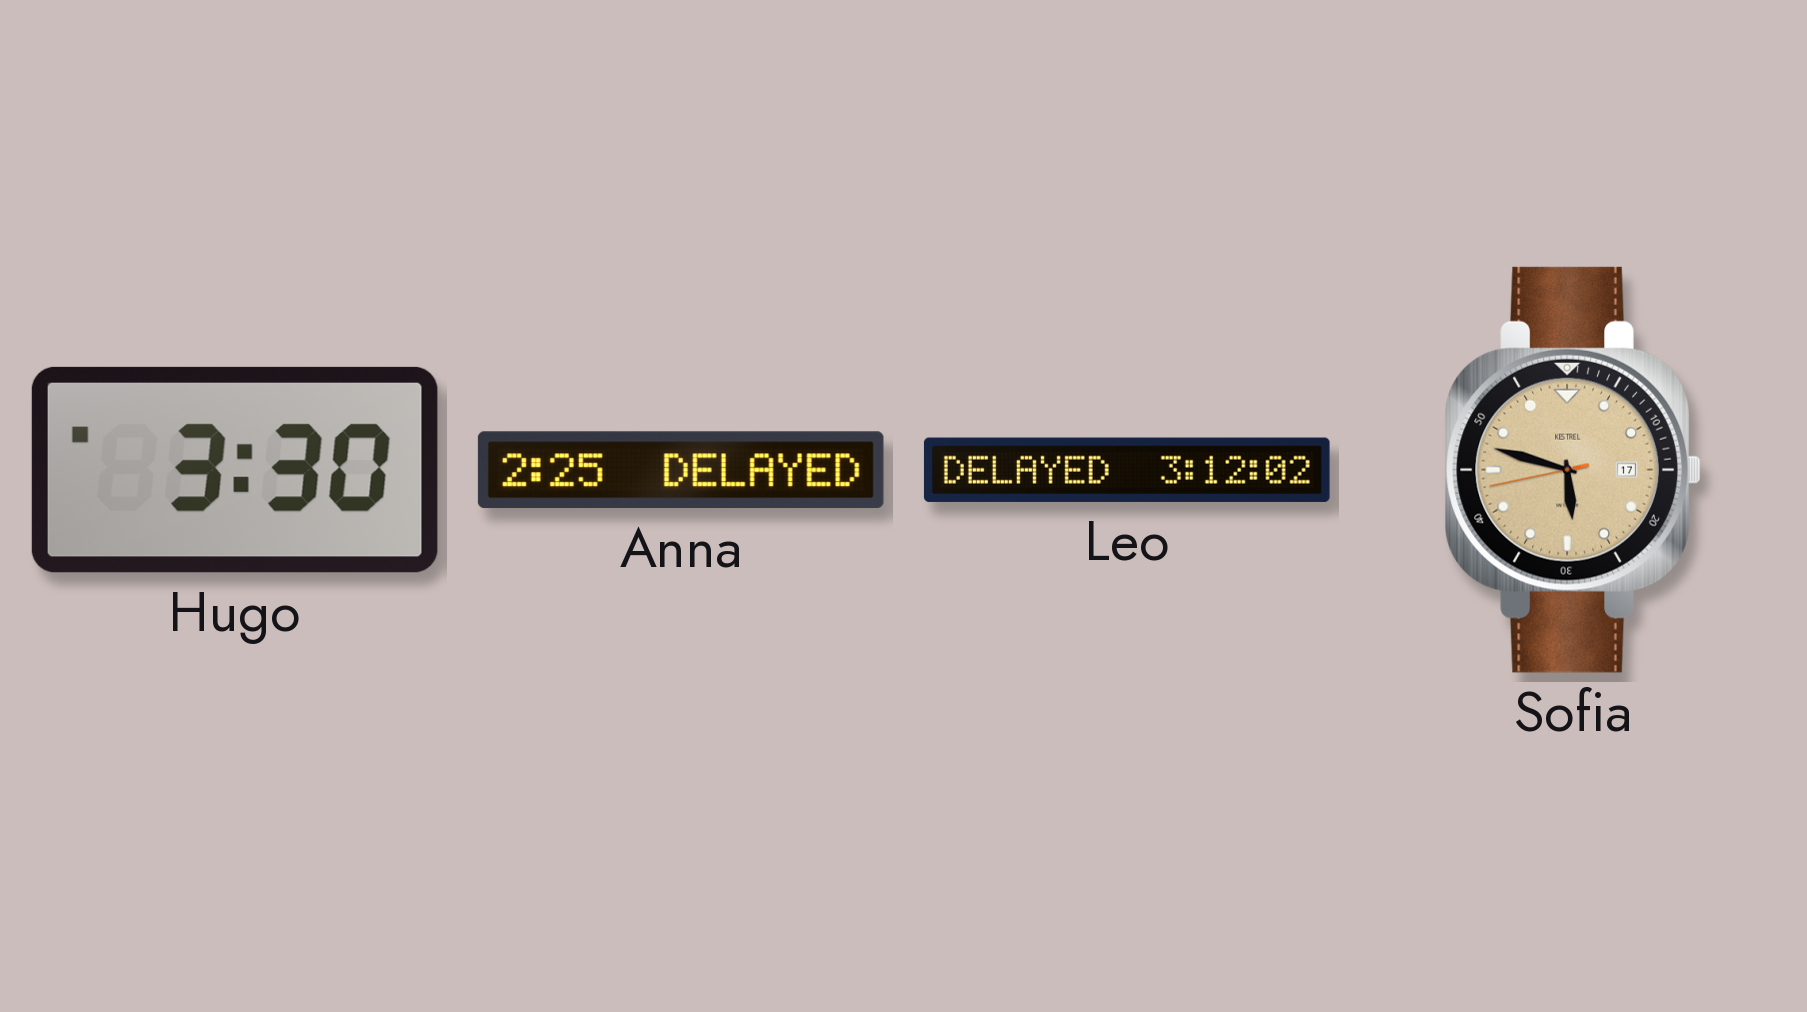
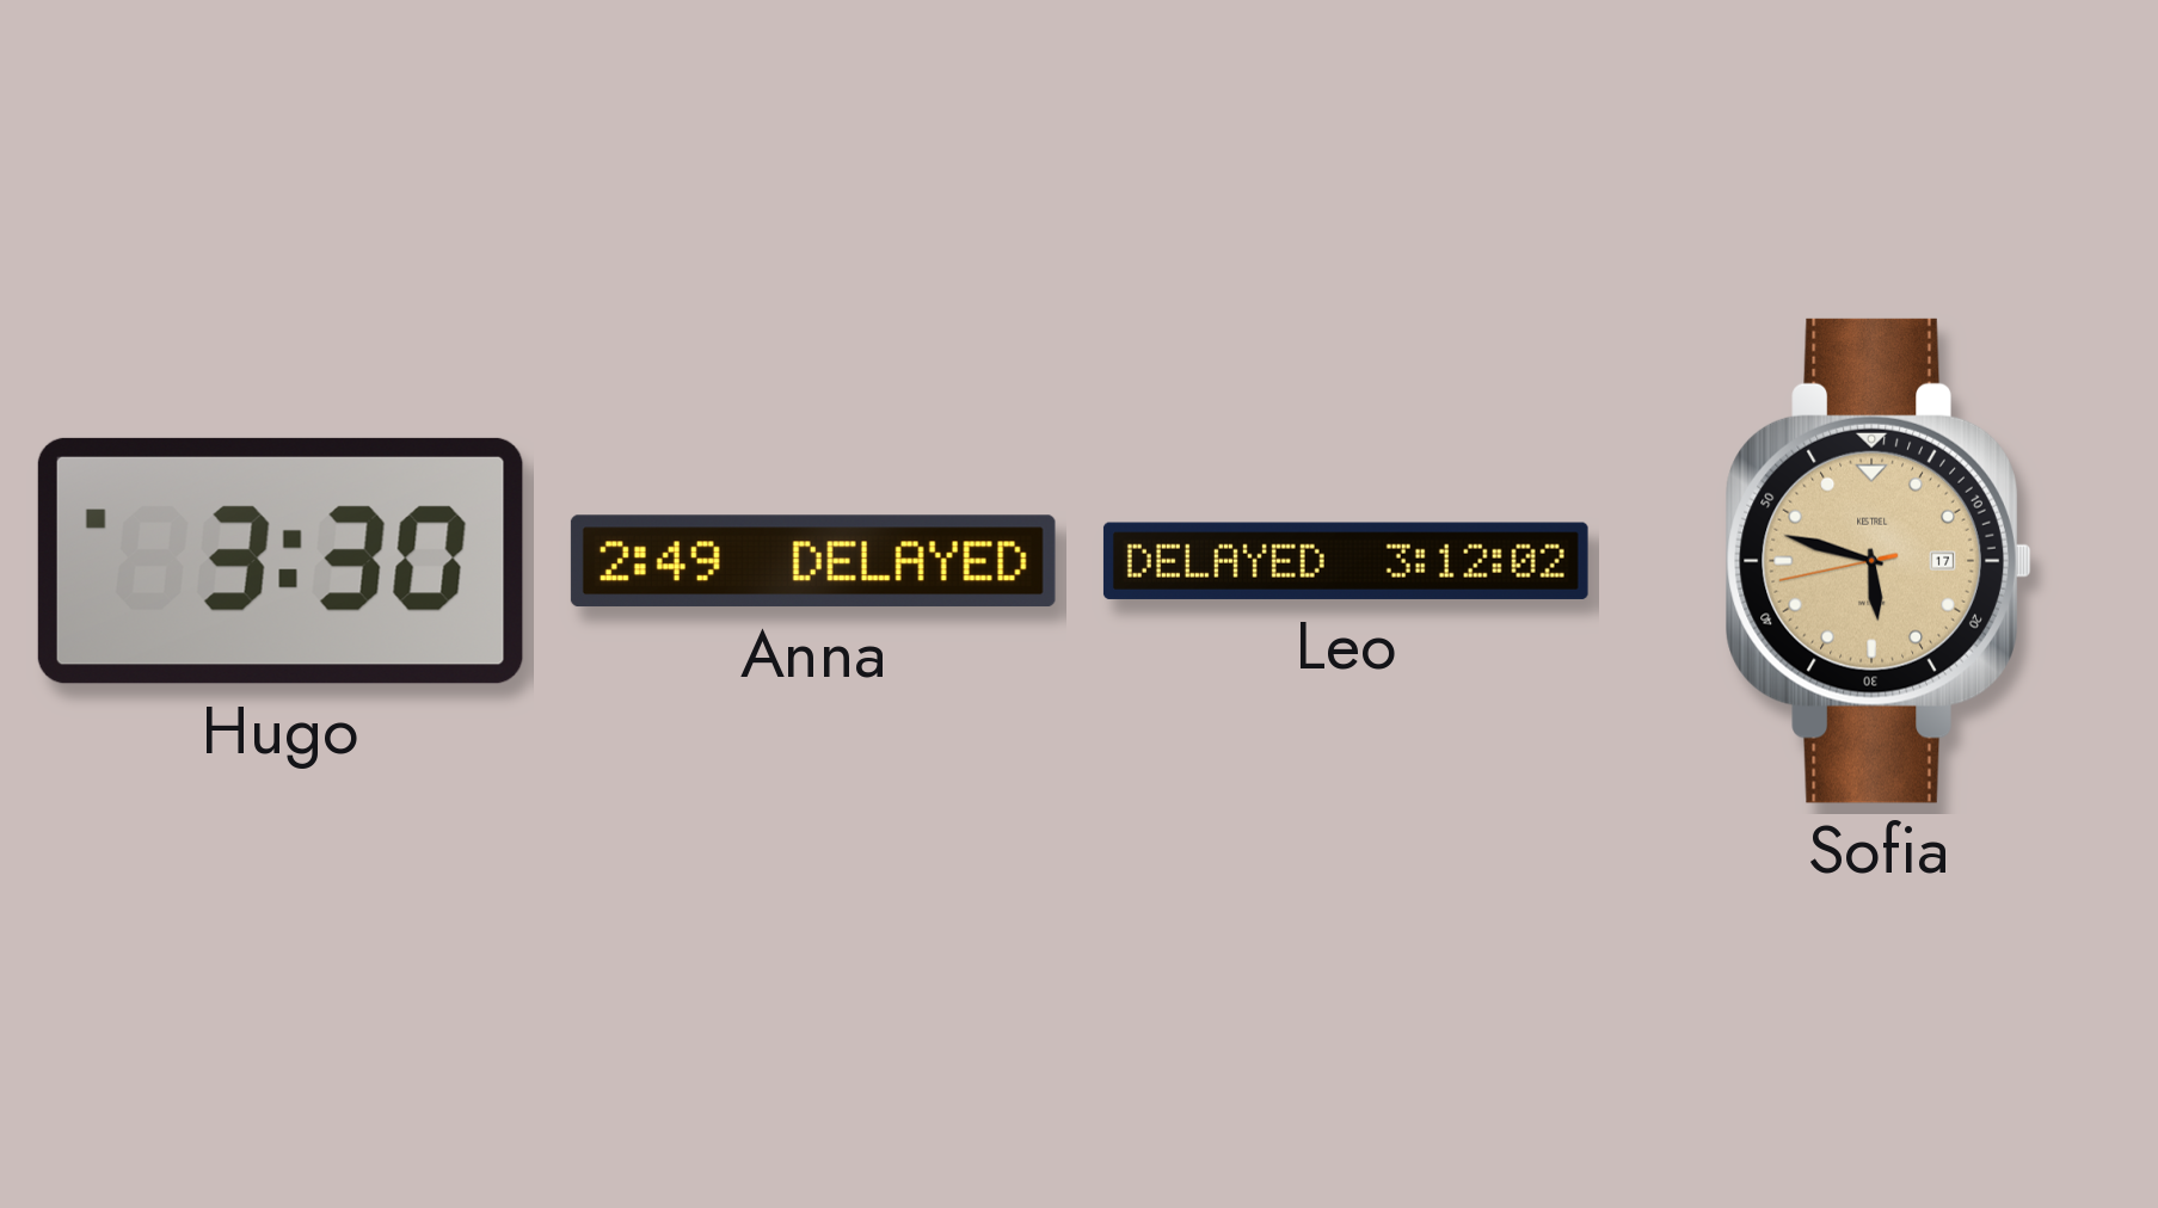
Anna: 2:25 -> 2:49
